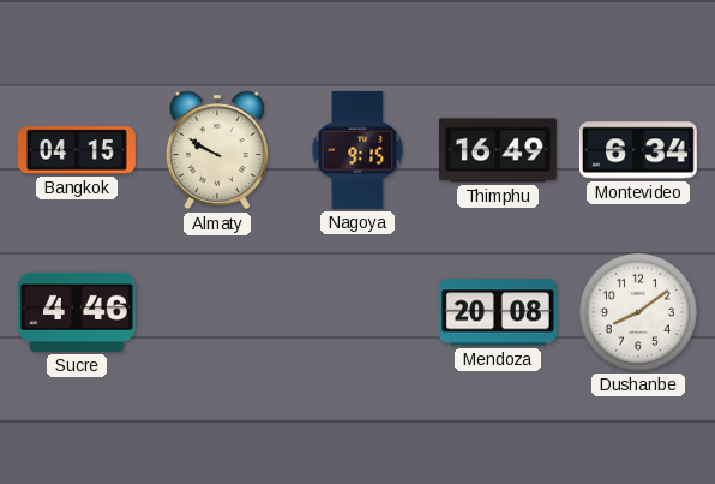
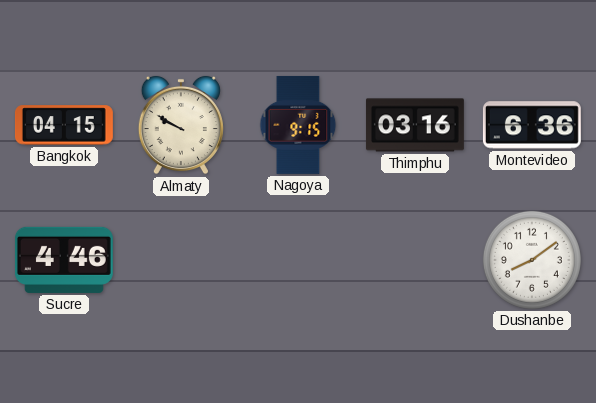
Thimphu: 16:49 -> 03:16
Montevideo: 6:34 -> 6:36
Mendoza: 20:08 -> none
